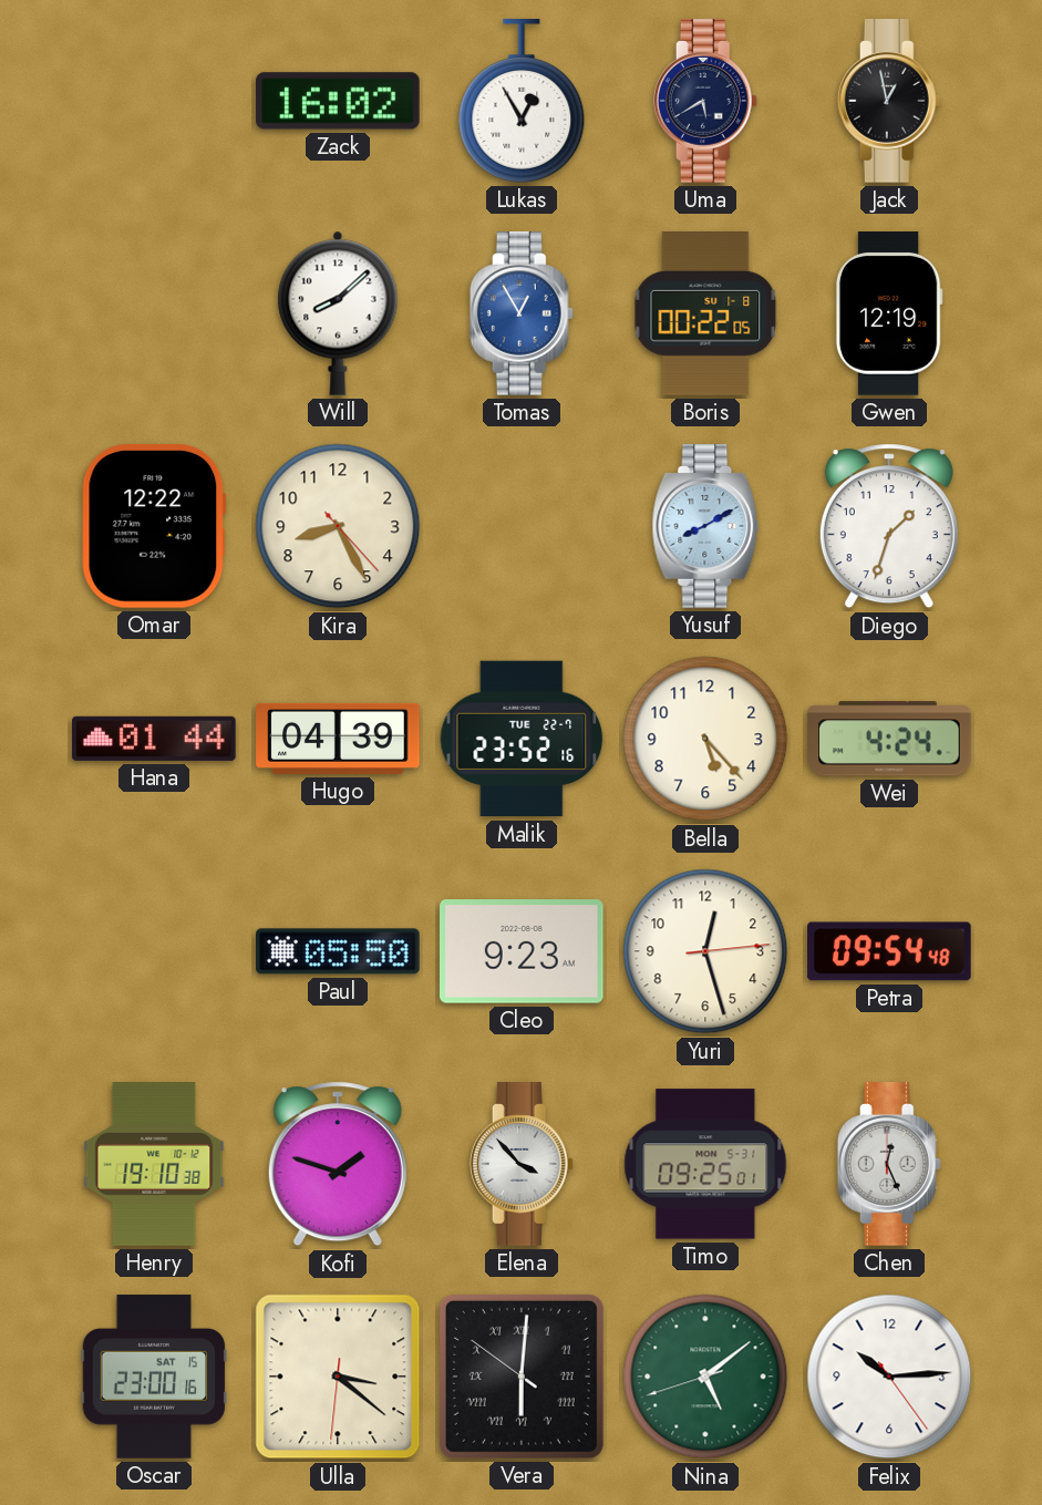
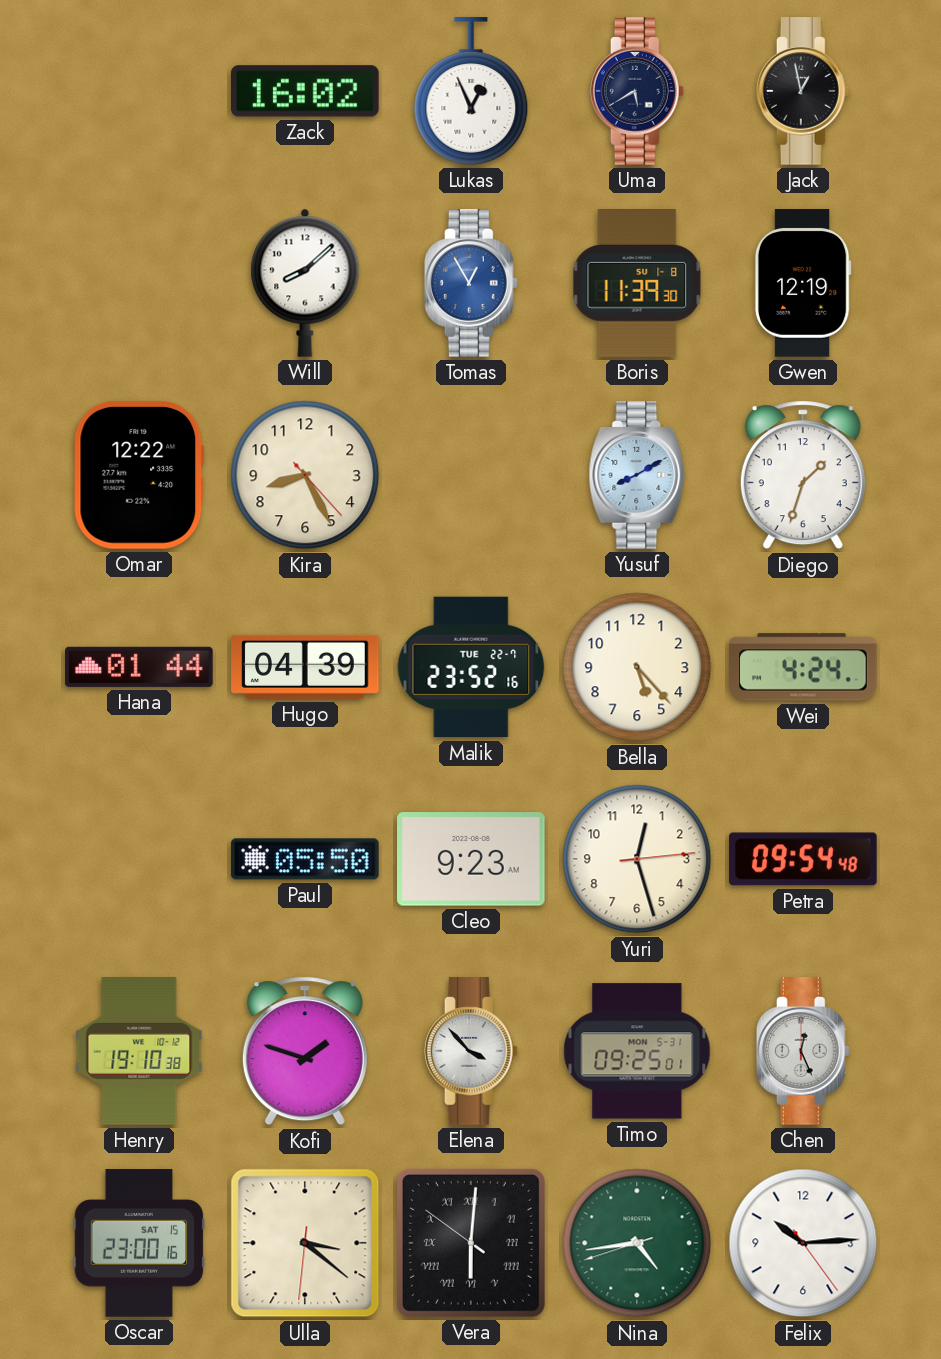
Lukas: 12:55 -> 12:56
Boris: 00:22 -> 11:39
Nina: 5:08 -> 4:43
